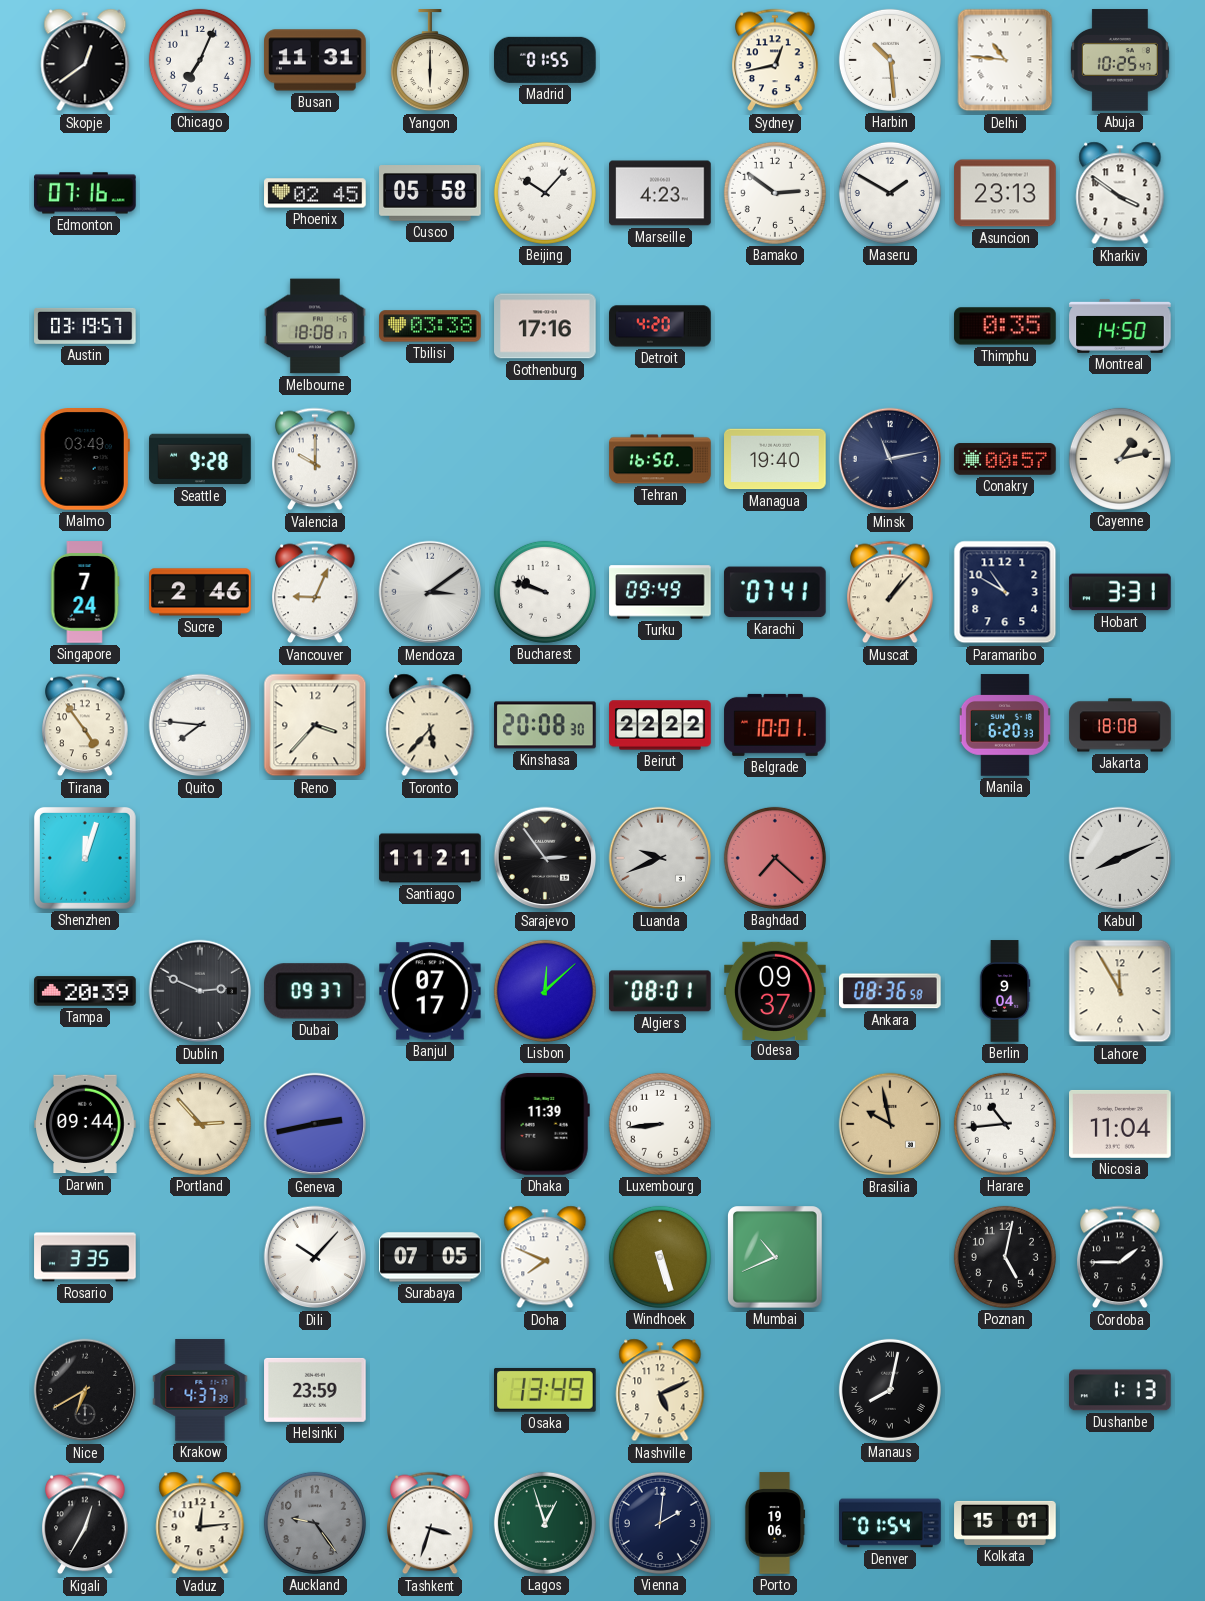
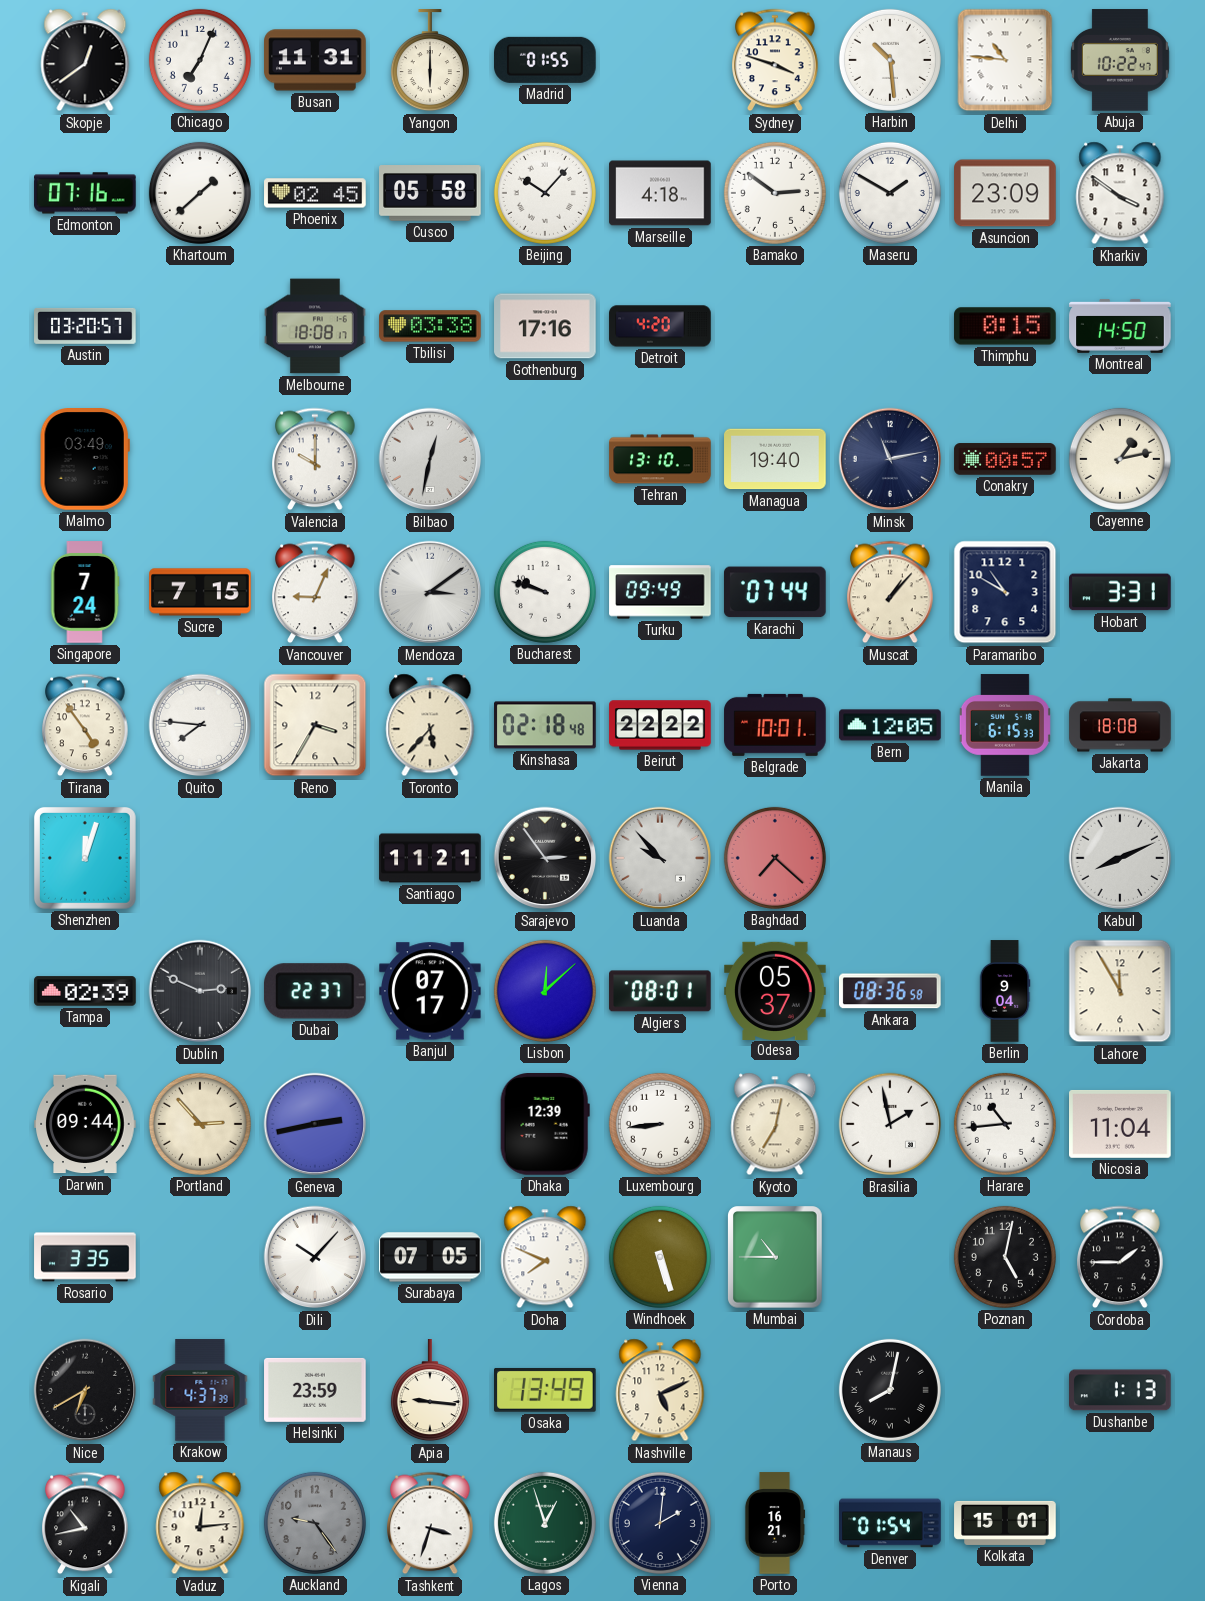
Sydney: 12:43 -> 3:48
Abuja: 10:25 -> 10:22
Khartoum: none -> 1:38
Marseille: 4:23 -> 4:18
Asuncion: 23:13 -> 23:09
Austin: 03:19 -> 03:20
Thimphu: 0:35 -> 0:15
Seattle: 9:28 -> none
Bilbao: none -> 12:32
Tehran: 16:50 -> 13:10
Sucre: 2:46 -> 7:15
Karachi: 07:41 -> 07:44
Reno: 3:37 -> 3:35
Kinshasa: 20:08 -> 02:18
Bern: none -> 12:05
Manila: 6:20 -> 6:15
Luanda: 9:41 -> 9:53
Tampa: 20:39 -> 02:39
Dubai: 09:37 -> 22:37
Odesa: 09:37 -> 05:37
Dhaka: 11:39 -> 12:39
Kyoto: none -> 7:02
Brasilia: 9:58 -> 1:58
Brasilia dial: champagne -> white
Mumbai: 10:41 -> 10:45
Apia: none -> 9:16
Kigali: 12:35 -> 10:43
Porto: 19:06 -> 16:21
